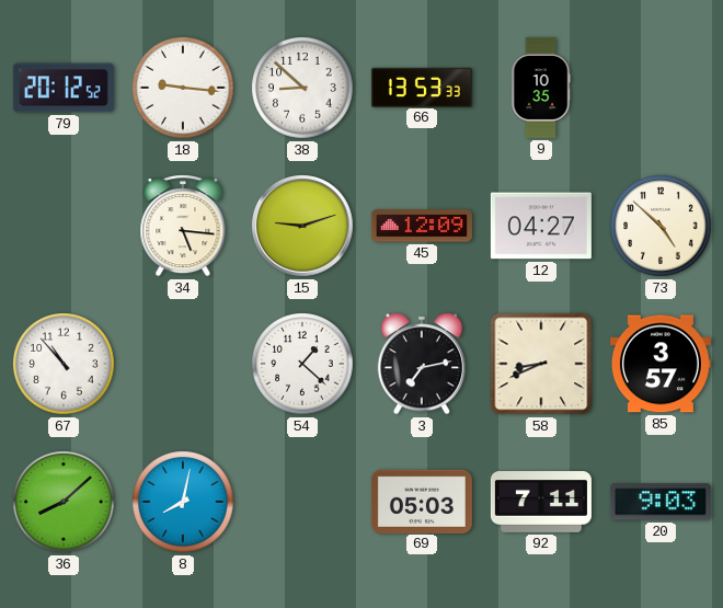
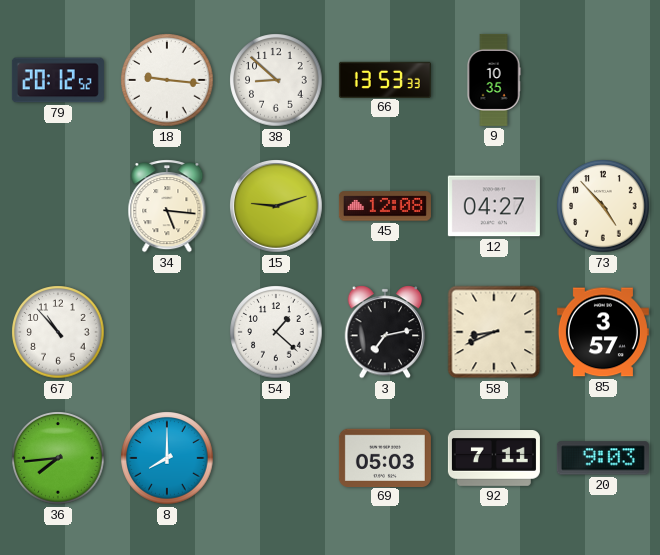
45: 12:09 -> 12:08
73: 4:52 -> 4:53
36: 8:08 -> 7:44
8: 8:02 -> 8:00
